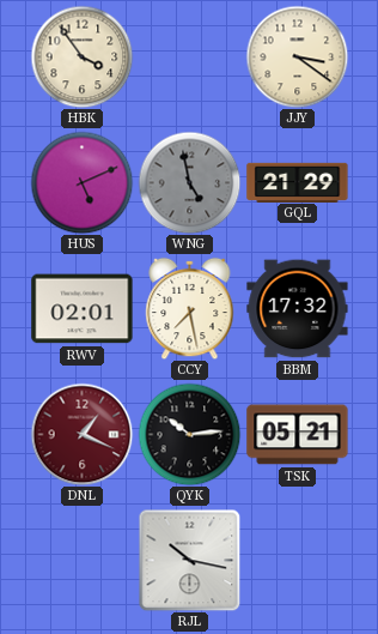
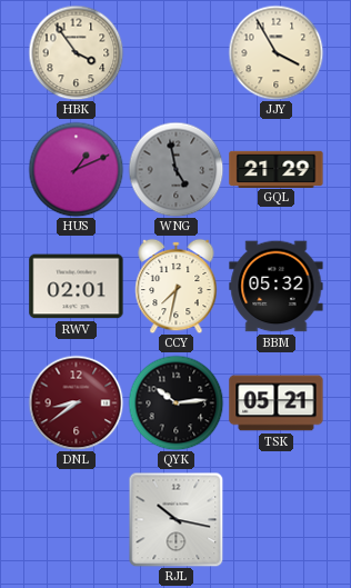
JJY: 3:21 -> 3:55
HUS: 5:11 -> 1:11
CCY: 7:28 -> 7:32
BBM: 17:32 -> 05:32
DNL: 1:19 -> 8:39
